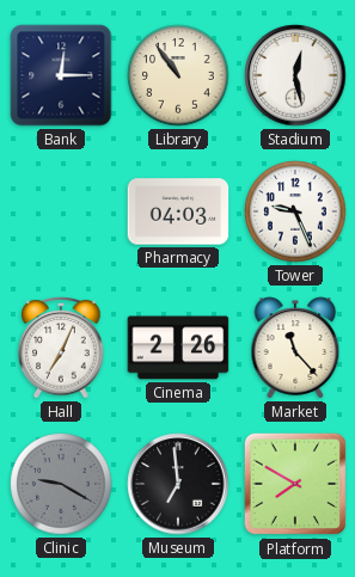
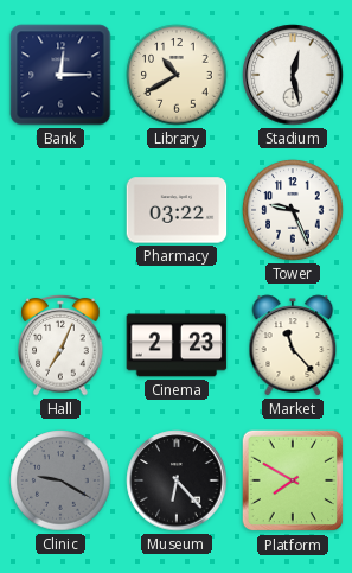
Library: 10:54 -> 10:40
Pharmacy: 04:03 -> 03:22
Cinema: 2:26 -> 2:23
Museum: 6:59 -> 6:23
